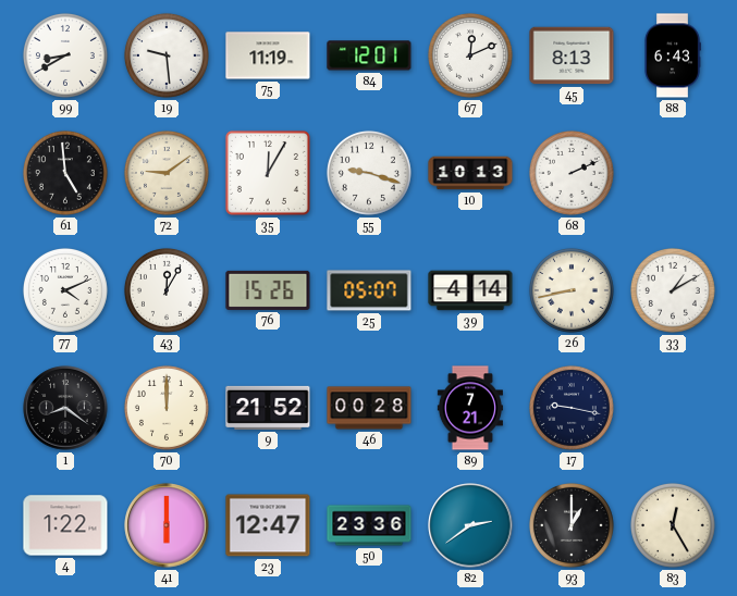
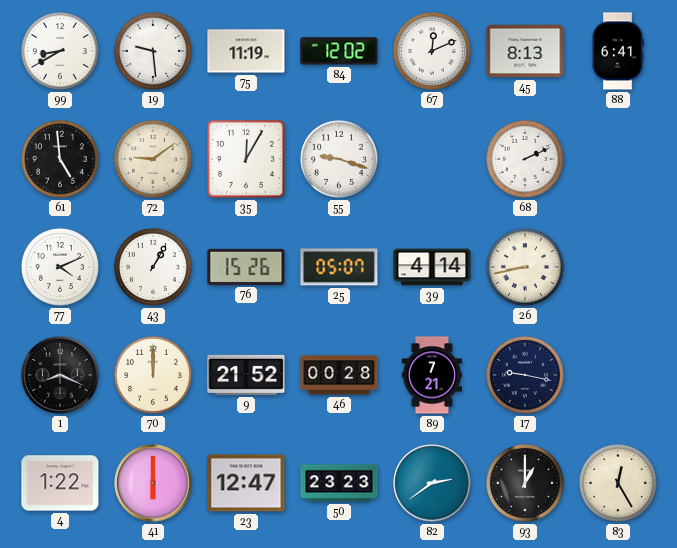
84: 12:01 -> 12:02
88: 6:43 -> 6:41
10: 10:13 -> none
43: 12:05 -> 1:05
33: 1:10 -> none
1: 8:21 -> 8:19
50: 23:36 -> 23:23
